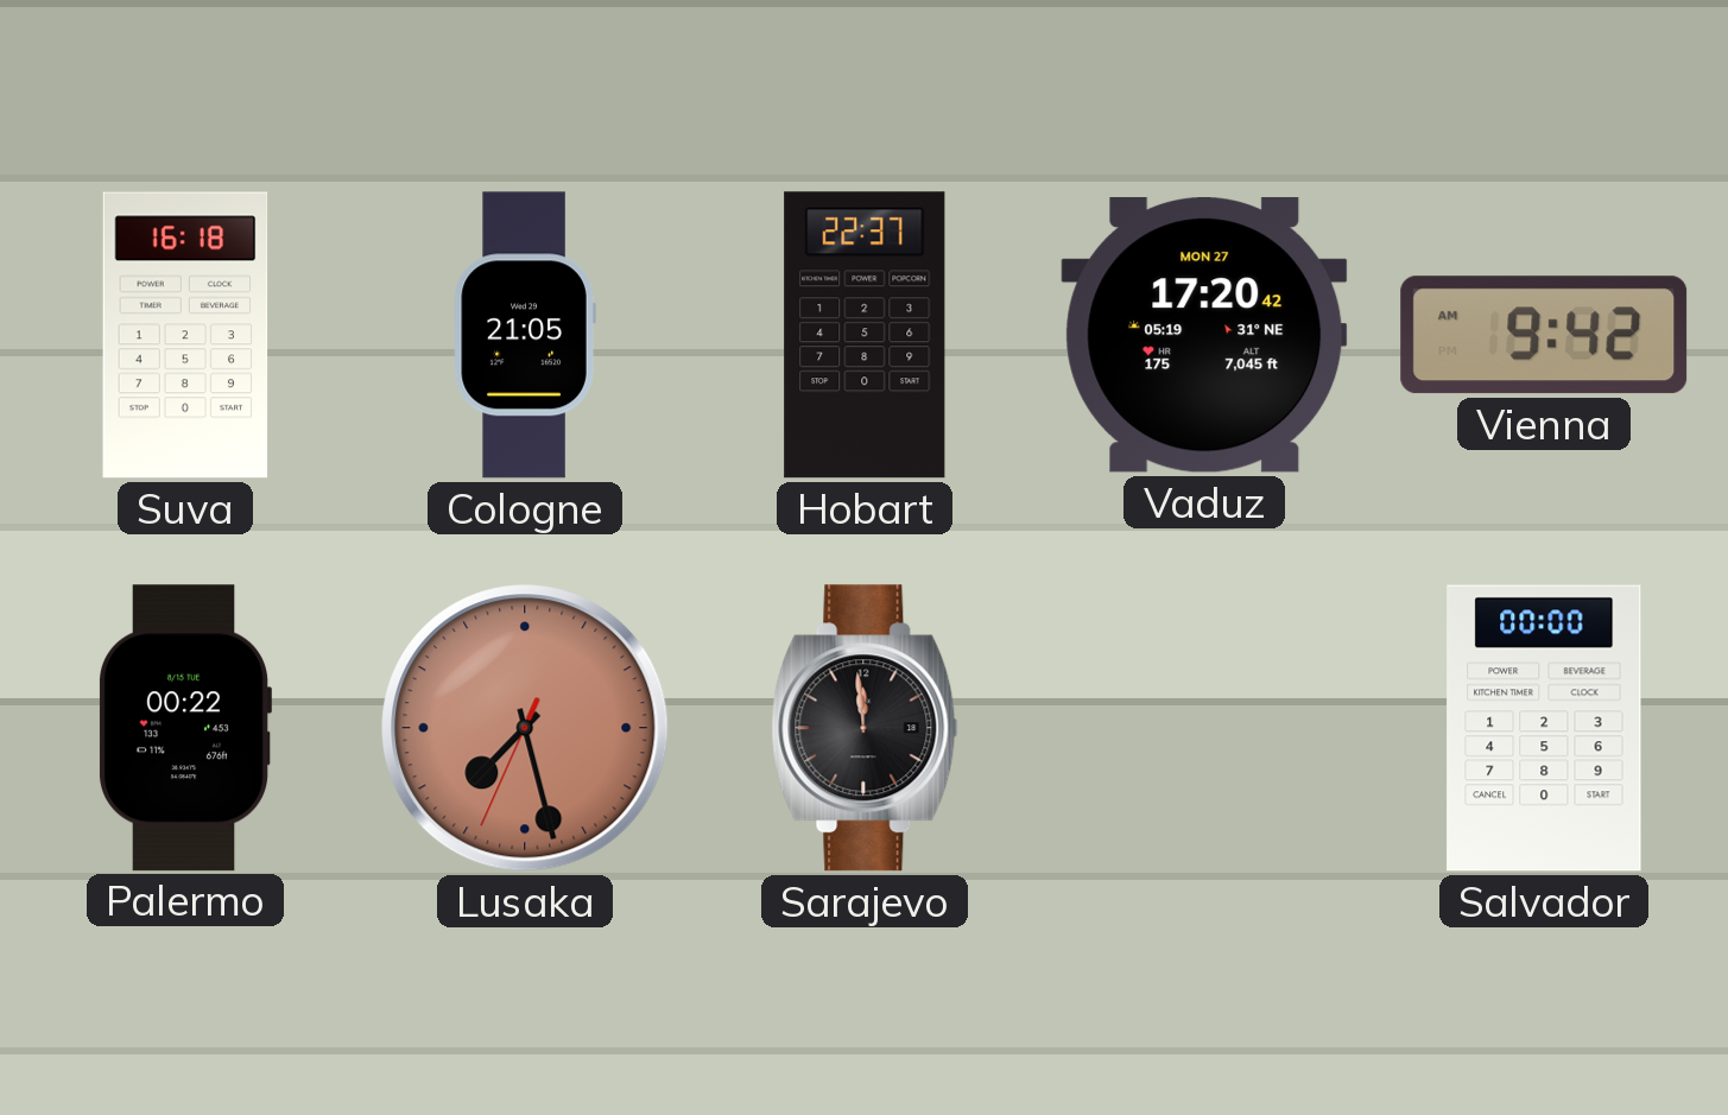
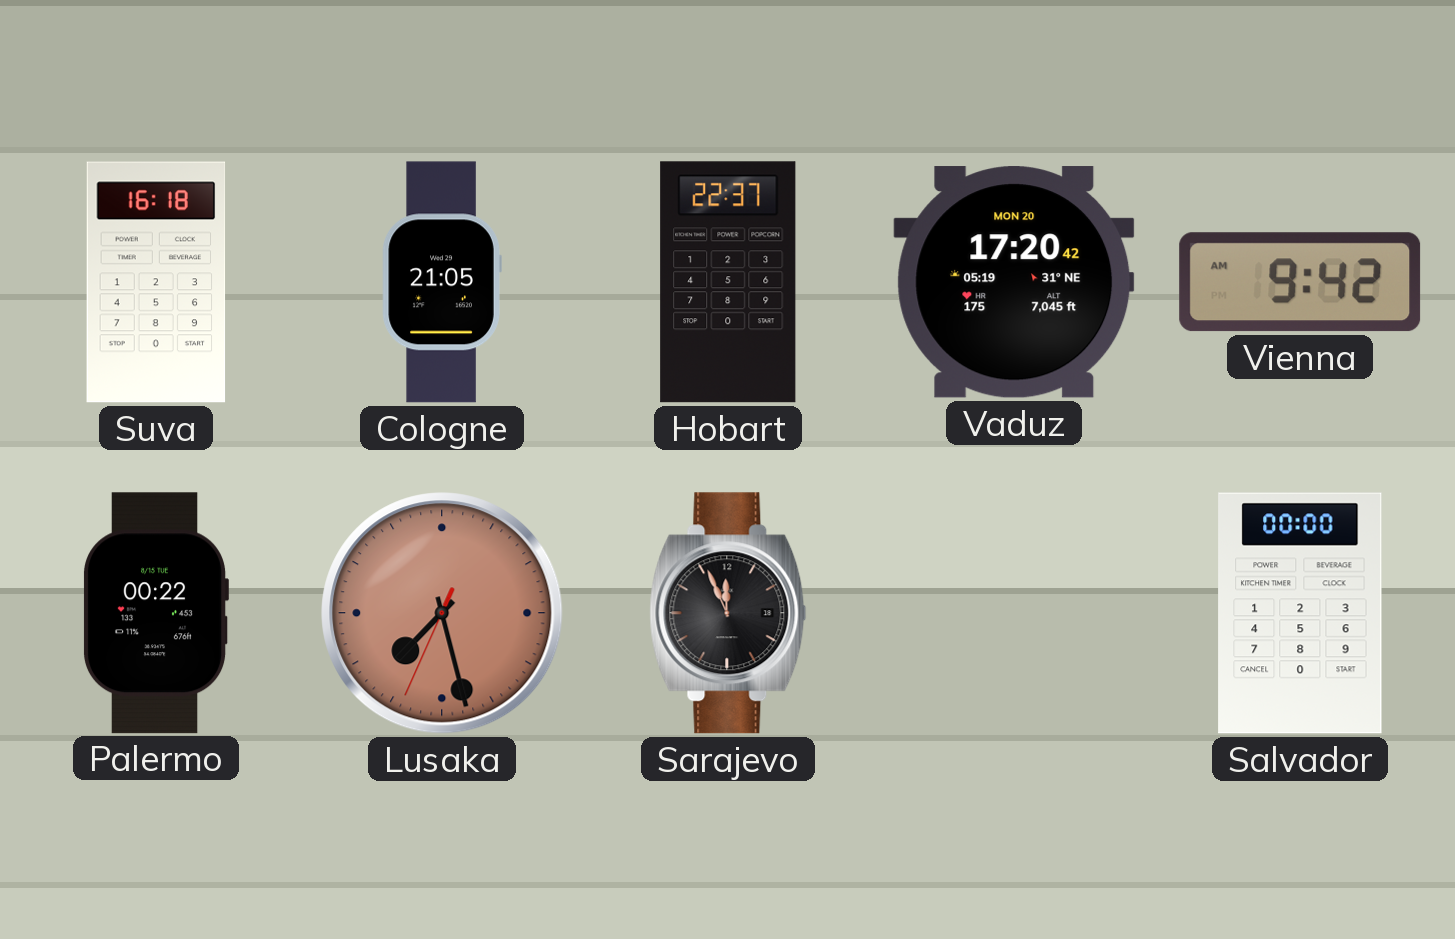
Vaduz date: MON 27 -> MON 20
Sarajevo: 11:59 -> 11:56
